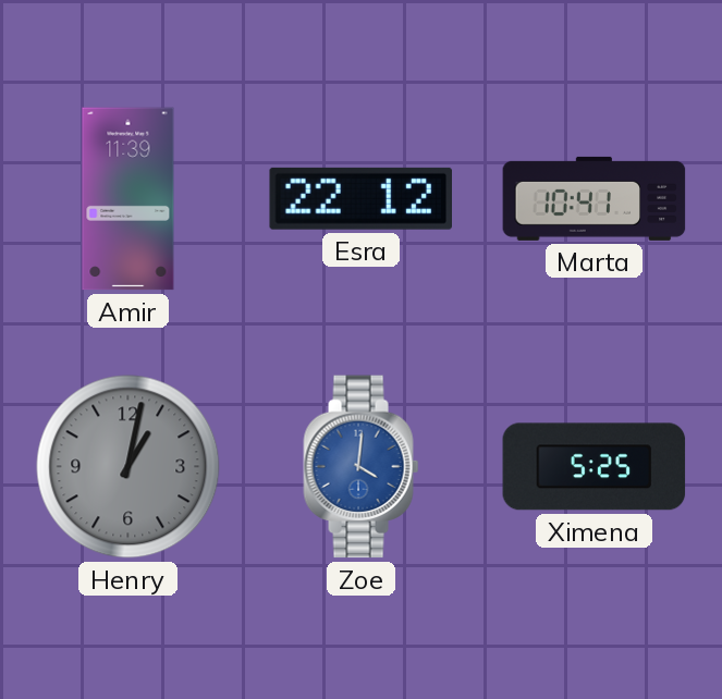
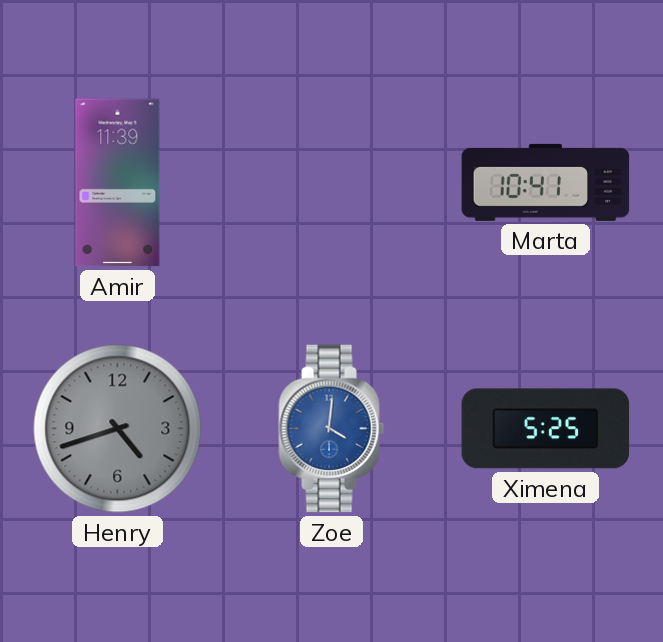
Esra: 22:12 -> none
Henry: 1:02 -> 4:42
